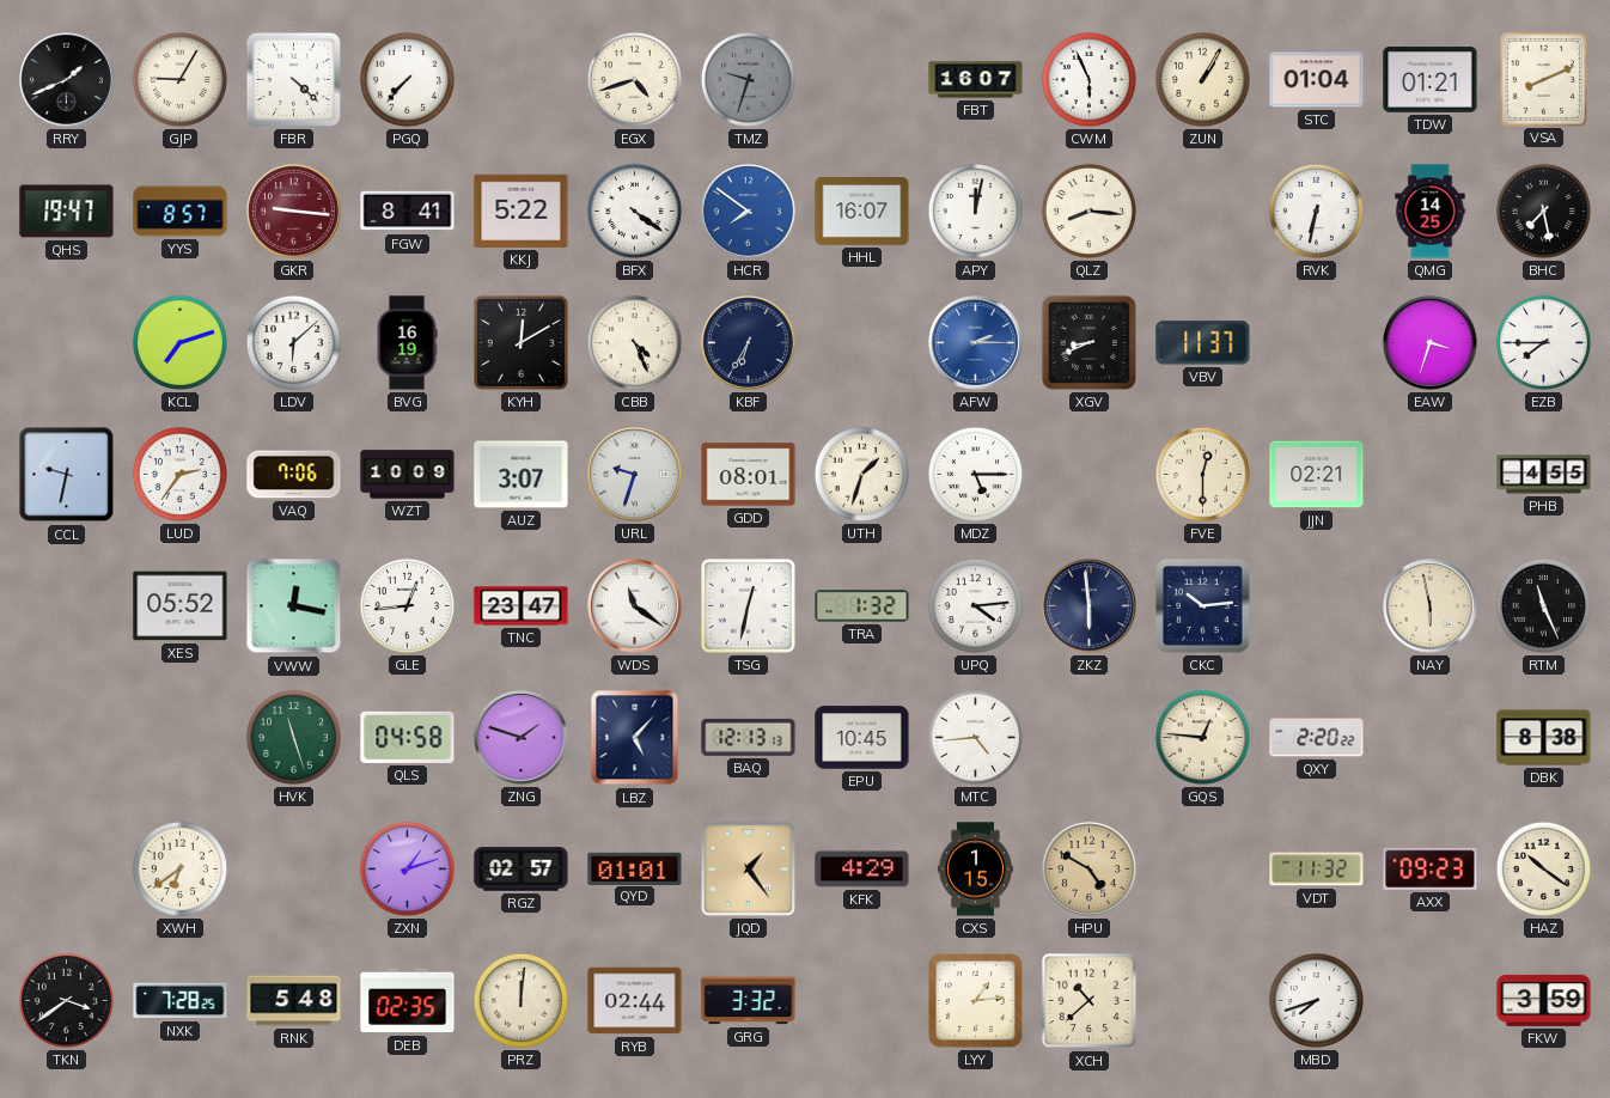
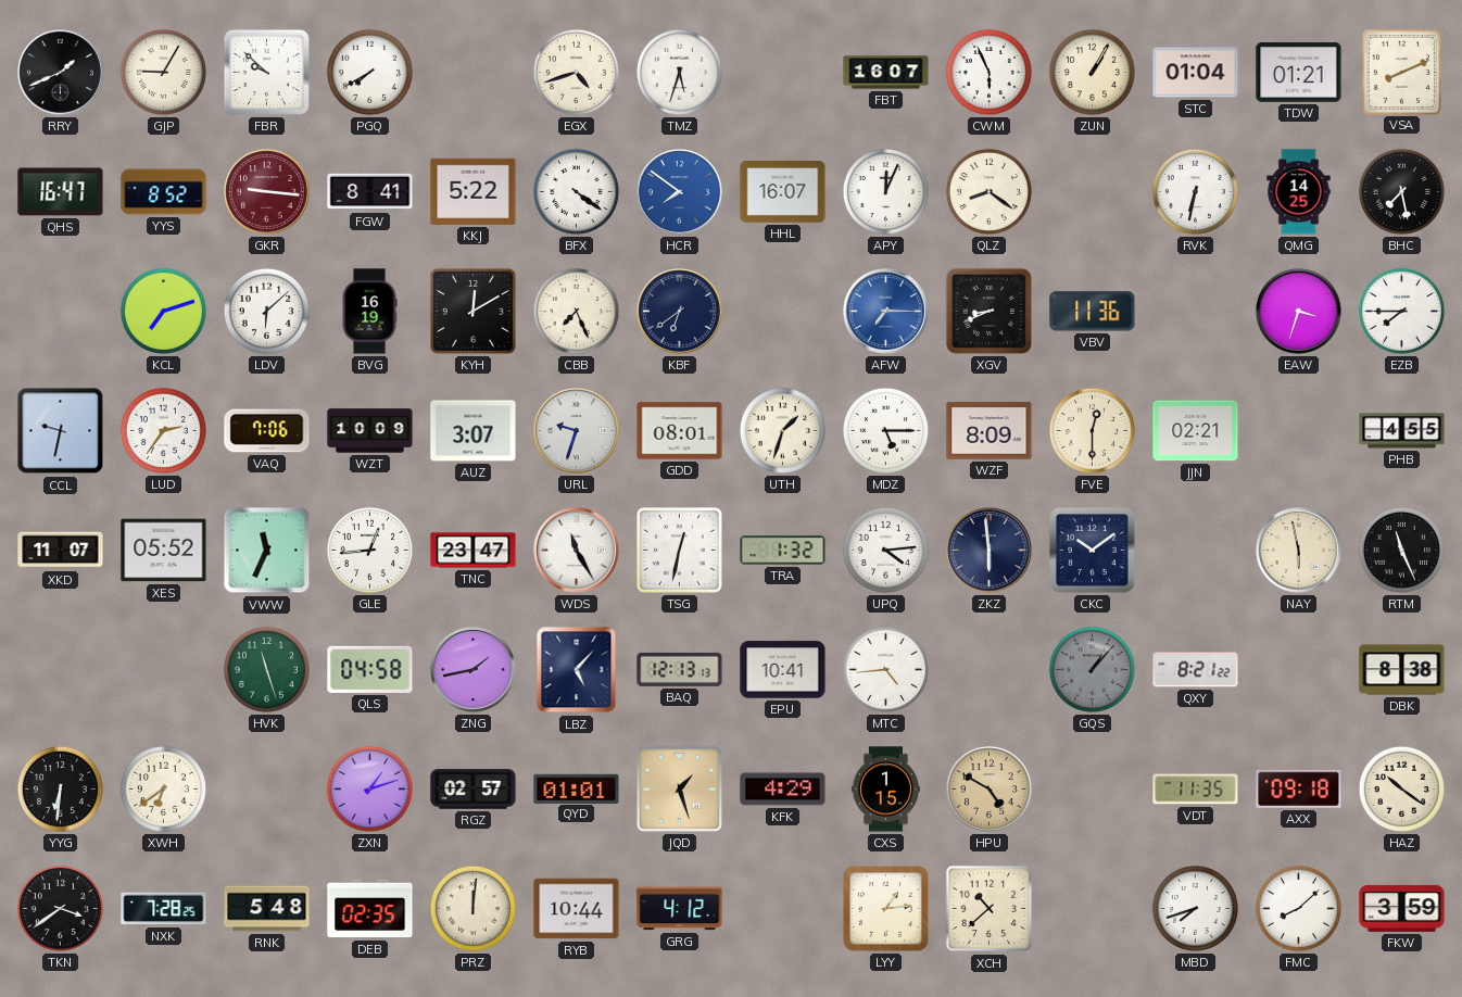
FBR: 4:22 -> 9:52
PGQ: 7:37 -> 7:40
TMZ: 9:33 -> 5:33
TMZ dial: grey -> white
QHS: 19:47 -> 16:47
YYS: 8:57 -> 8:52
APY: 12:02 -> 12:04
QLZ: 8:16 -> 8:21
CBB: 4:26 -> 7:26
KBF: 6:35 -> 6:39
AFW: 2:15 -> 7:15
VBV: 11:37 -> 11:36
WZF: none -> 8:09
XKD: none -> 11:07
VWW: 12:17 -> 11:34
WDS: 11:21 -> 11:25
CKC: 10:14 -> 10:09
ZNG: 1:48 -> 1:43
EPU: 10:45 -> 10:41
GQS: 12:46 -> 1:07
GQS dial: cream -> grey
QXY: 2:20 -> 8:21
YYG: none -> 6:31
JQD: 1:24 -> 1:27
VDT: 11:32 -> 11:35
AXX: 09:23 -> 09:18
RYB: 02:44 -> 10:44
GRG: 3:32 -> 4:12
FMC: none -> 8:08
